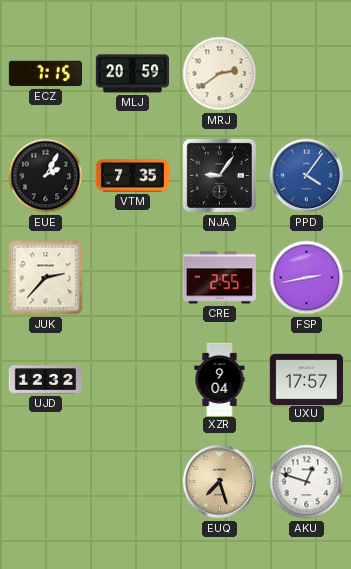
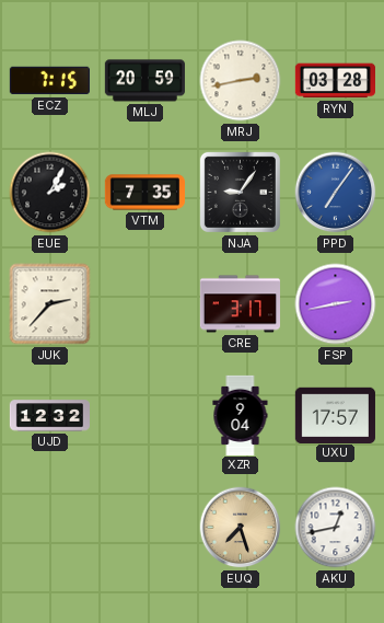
MRJ: 2:39 -> 2:43
RYN: none -> 03:28
PPD: 4:06 -> 7:06
CRE: 2:55 -> 3:17
AKU: 12:48 -> 12:43
